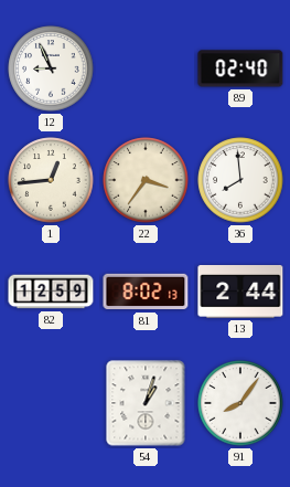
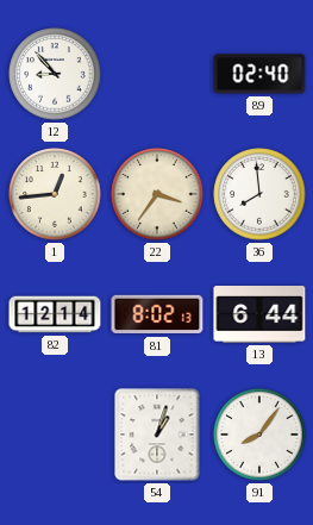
12: 8:56 -> 8:53
82: 12:59 -> 12:14
13: 2:44 -> 6:44
